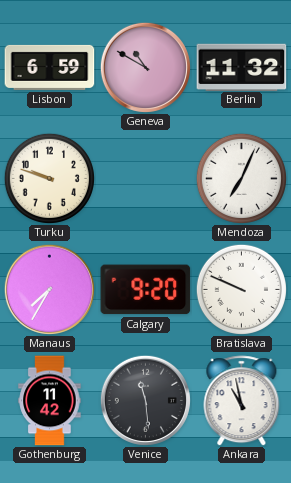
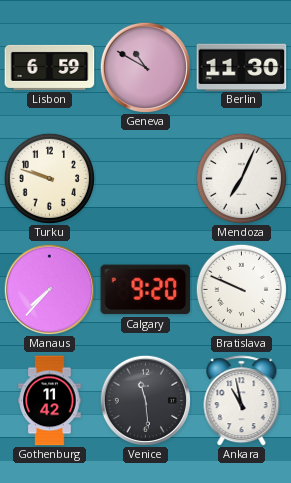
Berlin: 11:32 -> 11:30
Manaus: 7:35 -> 7:37
